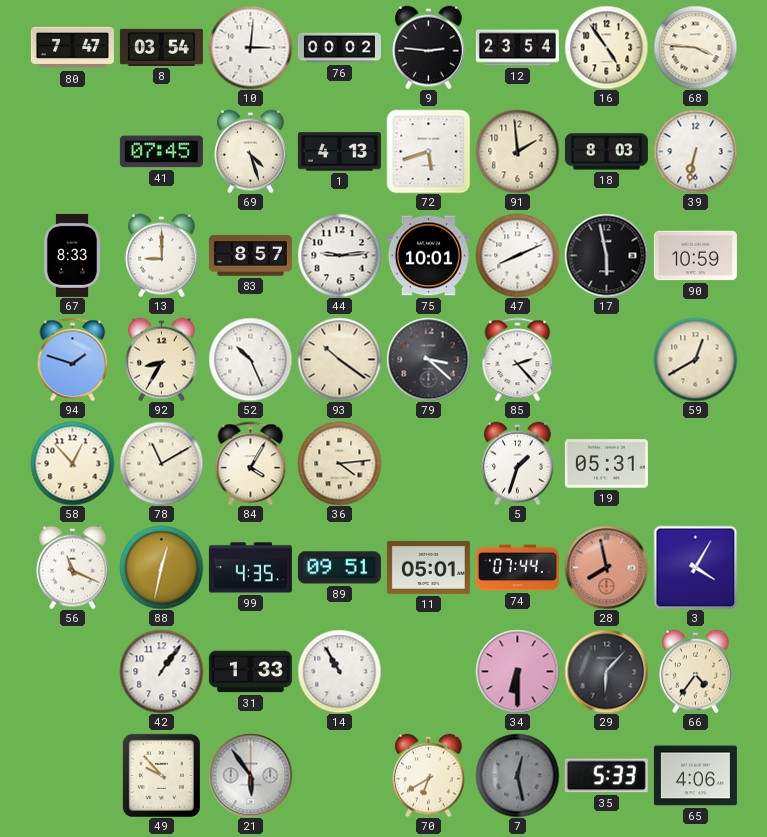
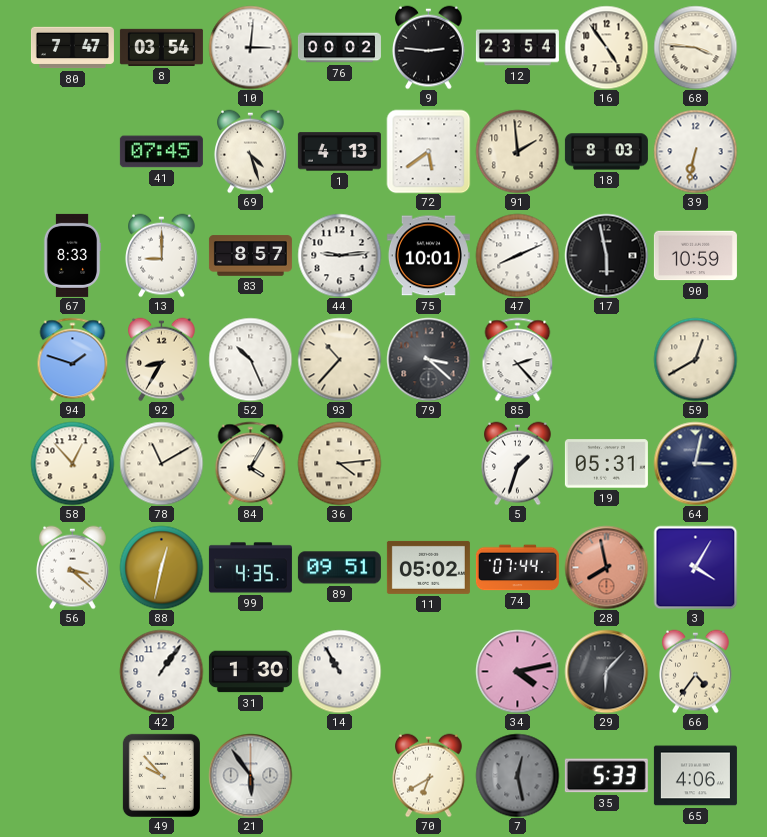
72: 5:42 -> 5:39
93: 10:21 -> 10:37
64: none -> 3:02
56: 11:19 -> 3:22
11: 05:01 -> 05:02
31: 1:33 -> 1:30
34: 6:30 -> 4:13
